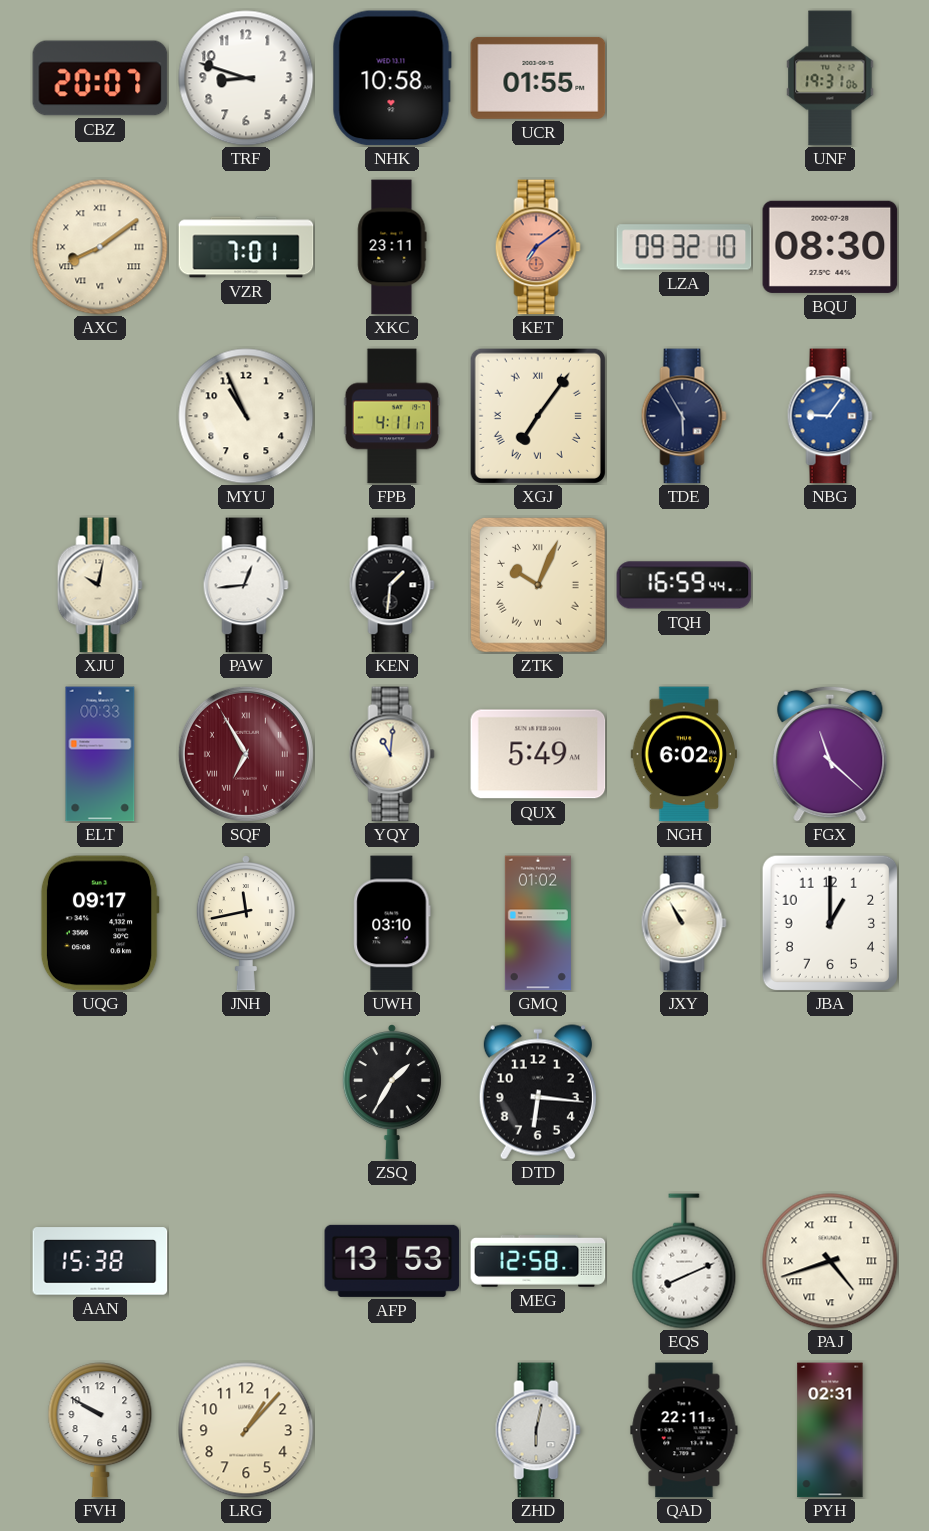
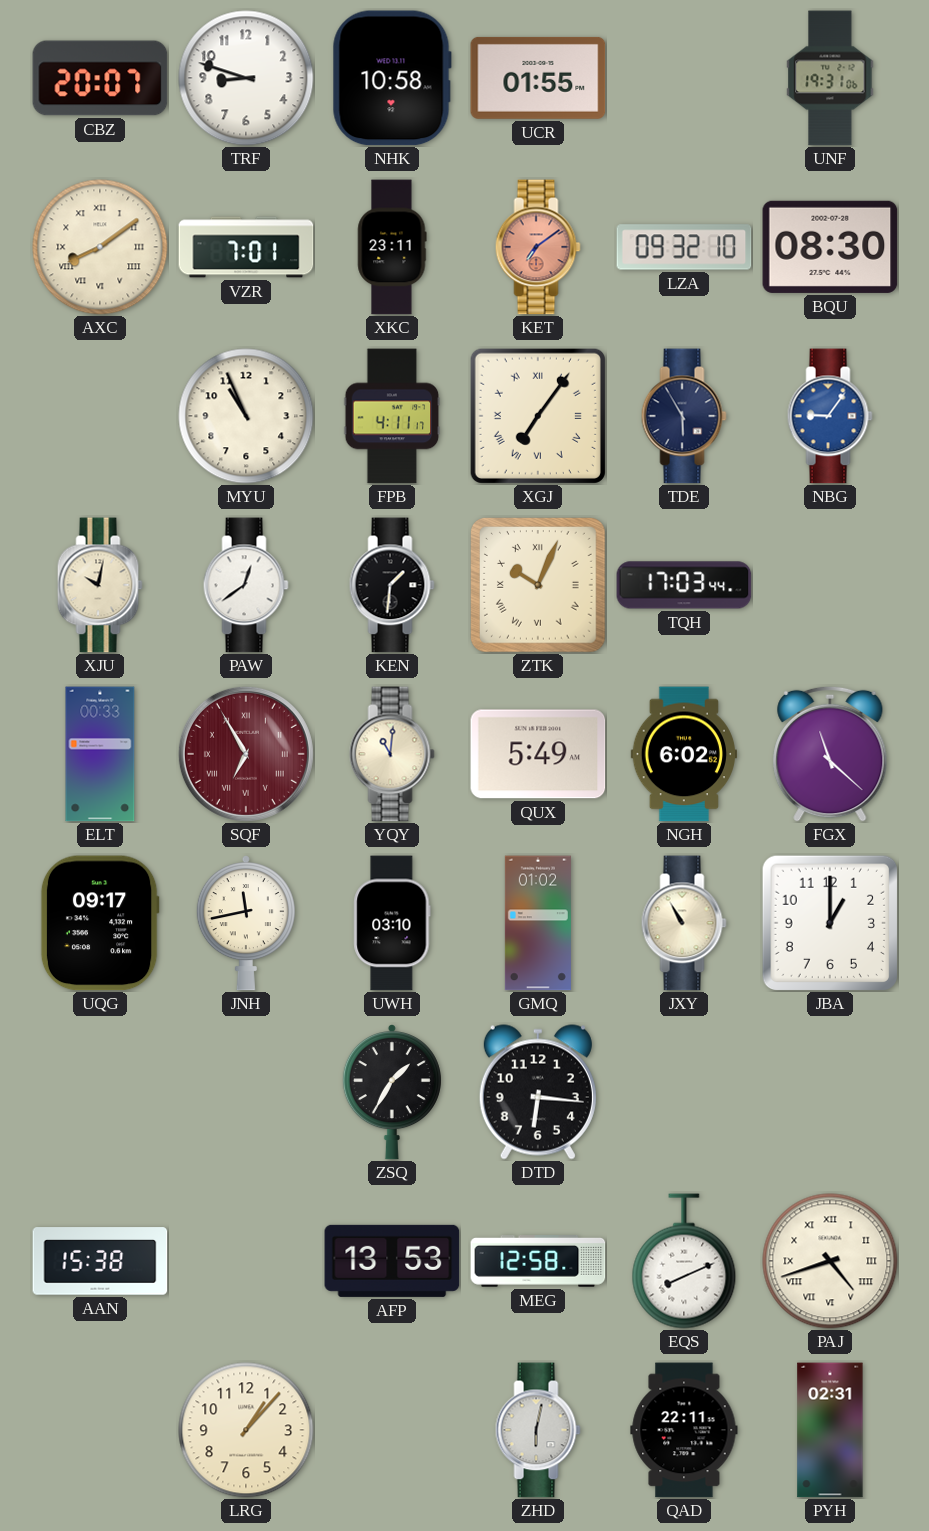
PAW: 12:44 -> 12:39
TQH: 16:59 -> 17:03
FVH: 9:50 -> none
